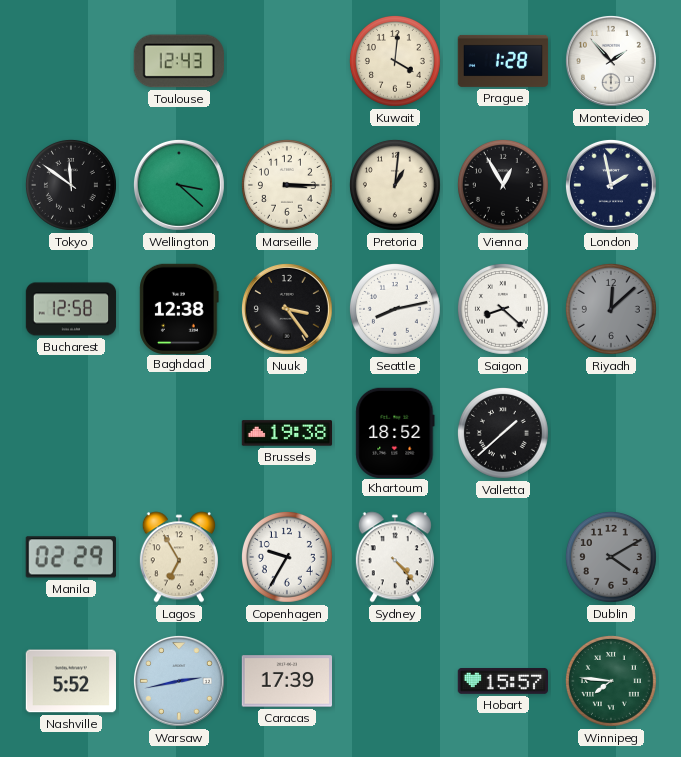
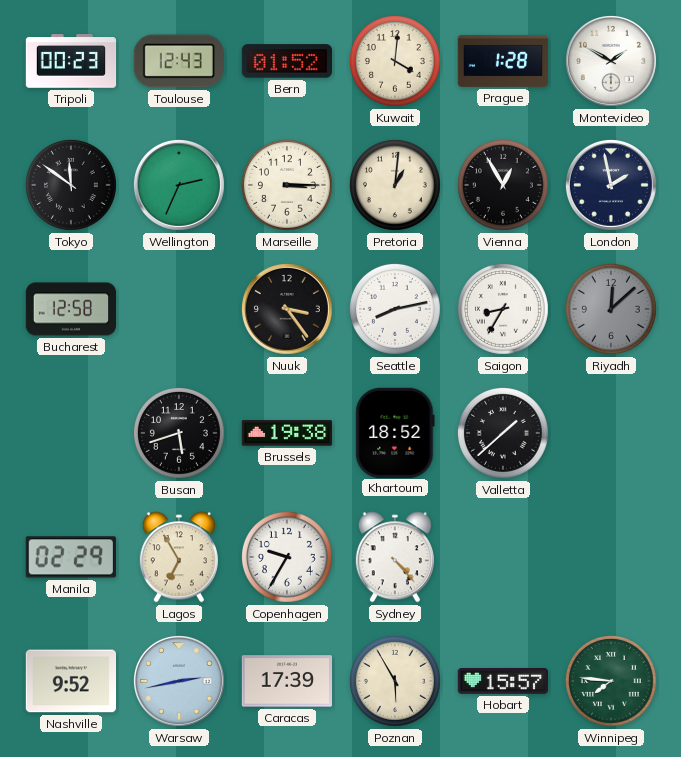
Tripoli: none -> 00:23
Bern: none -> 01:52
Montevideo: 1:53 -> 1:50
Wellington: 3:22 -> 2:34
Baghdad: 12:38 -> none
Saigon: 8:22 -> 8:35
Busan: none -> 5:42
Dublin: 4:10 -> none
Nashville: 5:52 -> 9:52
Poznan: none -> 5:55
